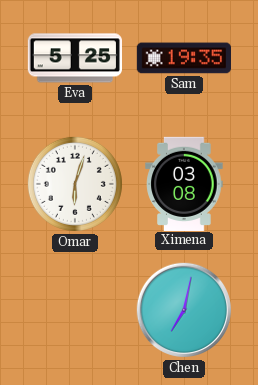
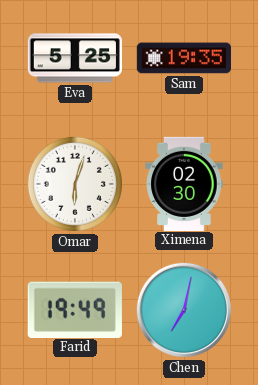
Ximena: 03:08 -> 02:30
Farid: none -> 19:49
